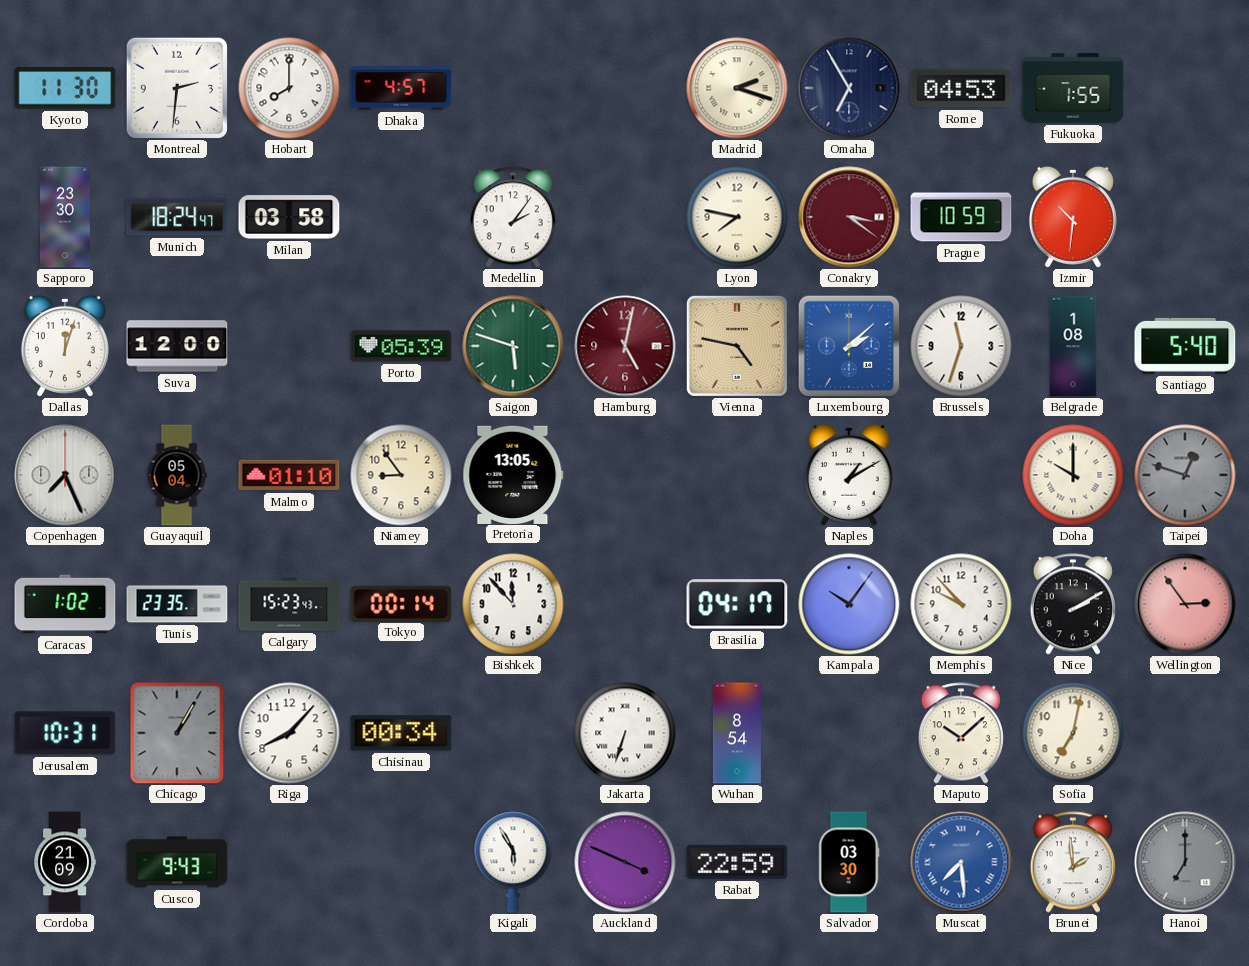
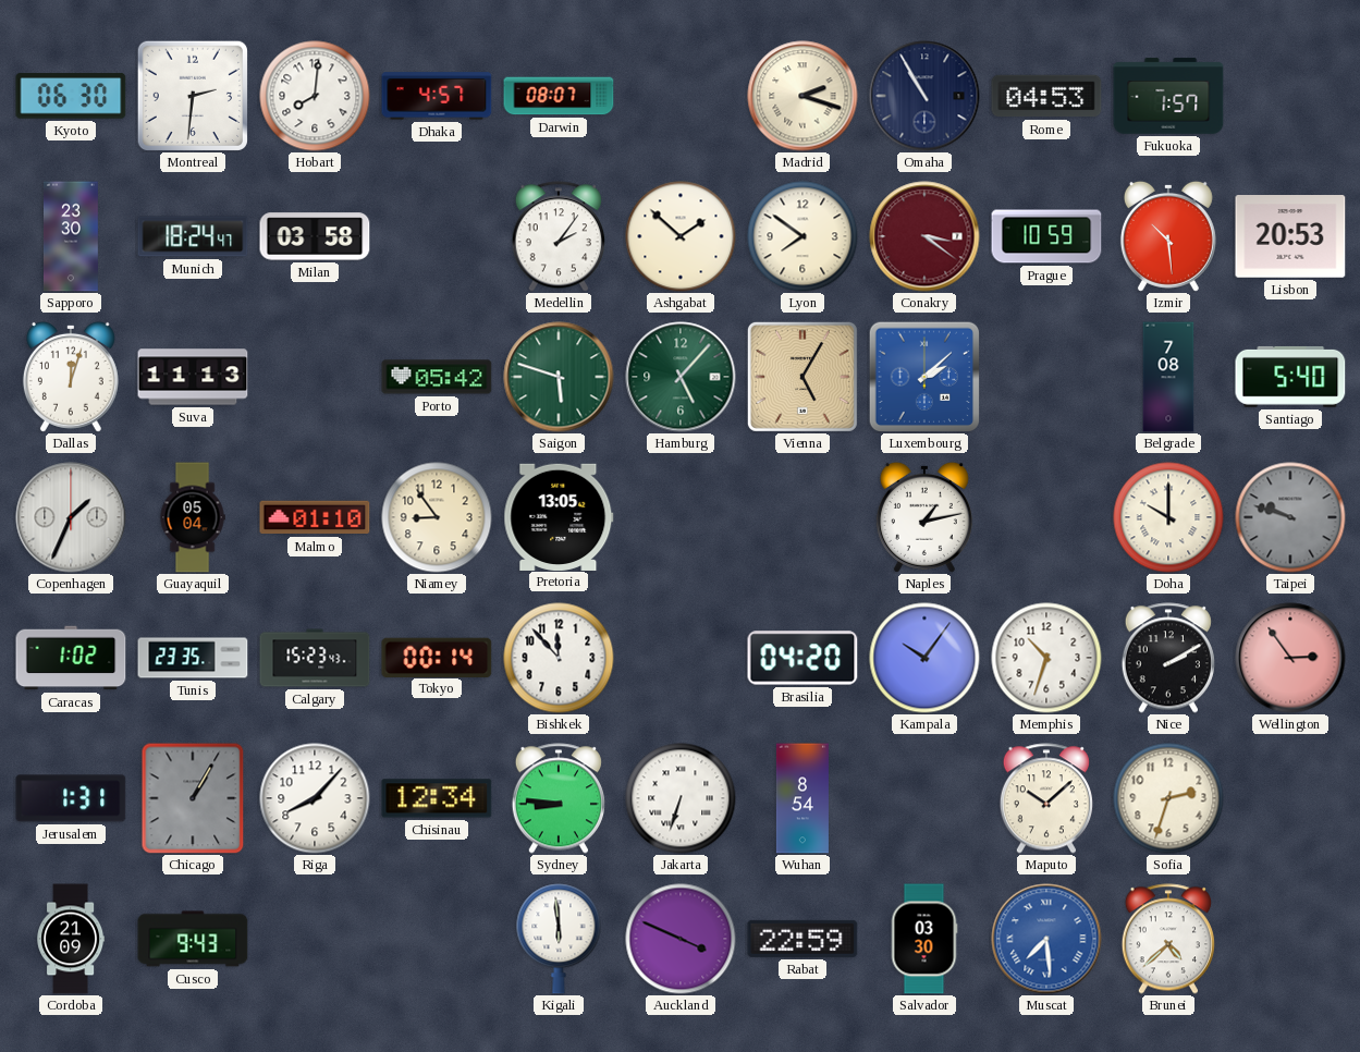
Kyoto: 11:30 -> 06:30
Hobart: 8:00 -> 8:01
Darwin: none -> 08:07
Omaha: 6:55 -> 10:55
Fukuoka: 1:55 -> 1:57
Ashgabat: none -> 1:52
Lyon: 7:47 -> 7:51
Izmir: 10:31 -> 10:29
Lisbon: none -> 20:53
Suva: 12:00 -> 11:13
Porto: 05:39 -> 05:42
Hamburg: 5:02 -> 5:07
Hamburg dial: burgundy -> green
Vienna: 4:47 -> 5:05
Brussels: 11:33 -> none
Belgrade: 1:08 -> 7:08
Copenhagen: 7:26 -> 1:34
Naples: 1:10 -> 1:13
Taipei: 12:48 -> 9:48
Brasilia: 04:17 -> 04:20
Memphis: 9:53 -> 10:33
Jerusalem: 10:31 -> 1:31
Chisinau: 00:34 -> 12:34
Sydney: none -> 8:46
Sofia: 7:02 -> 2:33
Kigali: 5:55 -> 5:59
Brunei: 1:59 -> 4:38
Hanoi: 7:00 -> none
